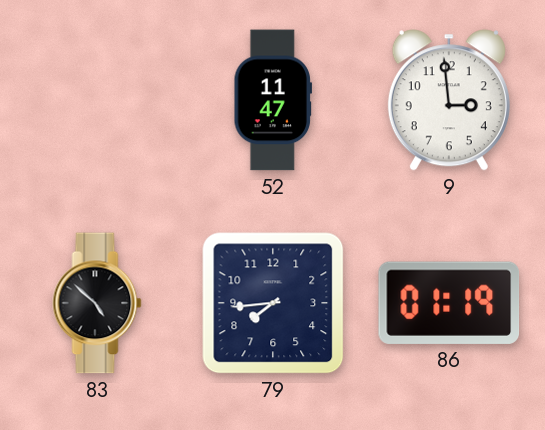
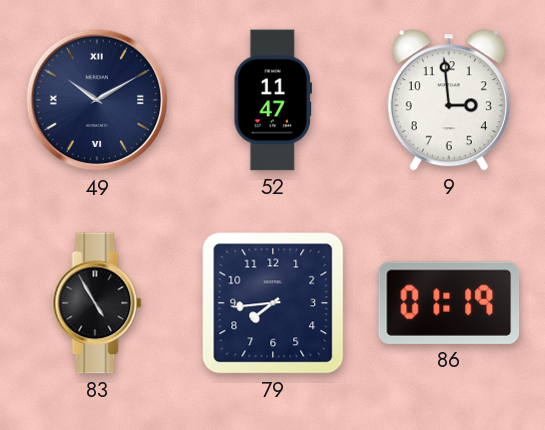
49: none -> 10:10
83: 4:52 -> 4:55
